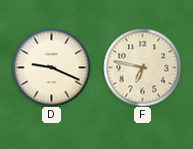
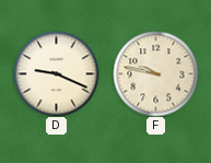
F: 6:47 -> 9:47
